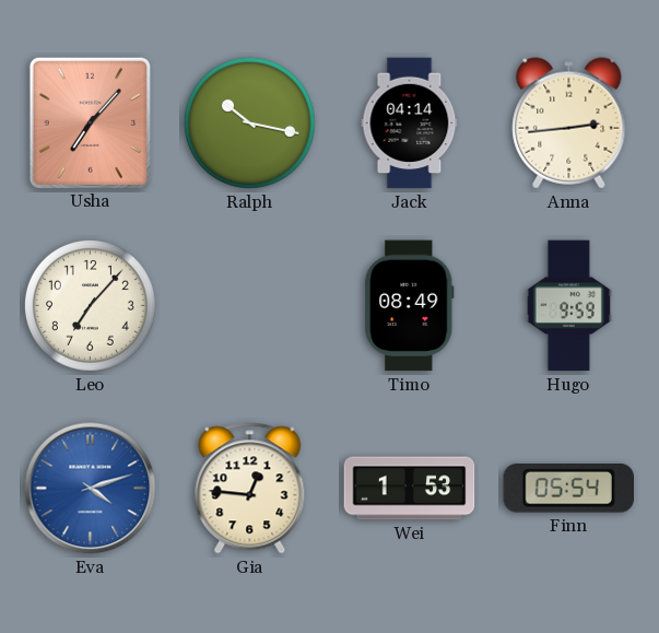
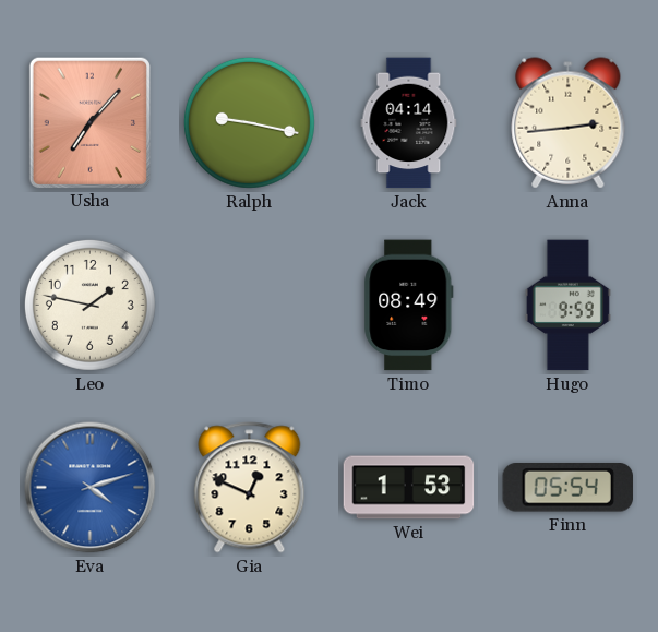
Ralph: 10:17 -> 9:17
Leo: 7:07 -> 1:47
Gia: 12:46 -> 12:49
